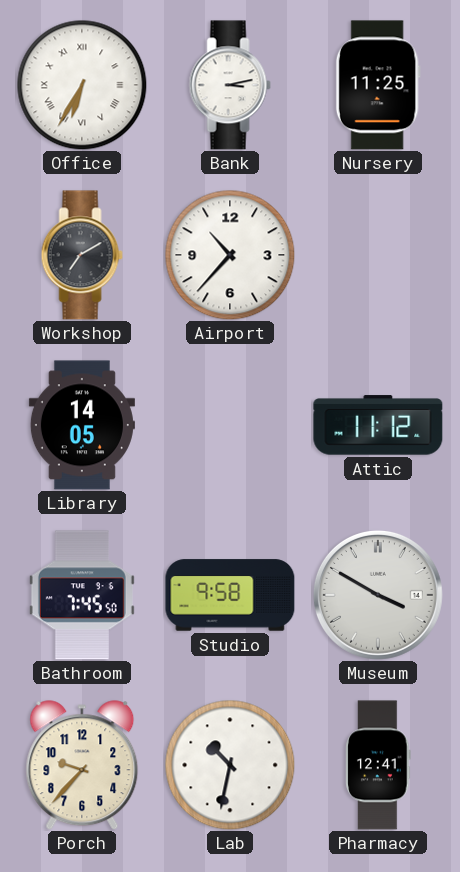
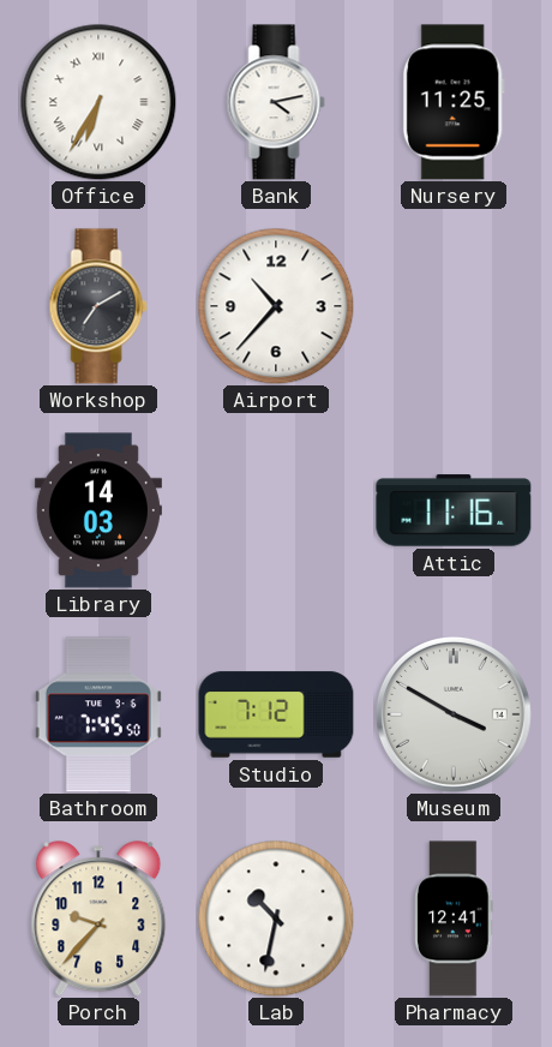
Bank: 3:13 -> 4:13
Library: 14:05 -> 14:03
Attic: 11:12 -> 11:16
Studio: 9:58 -> 7:12
